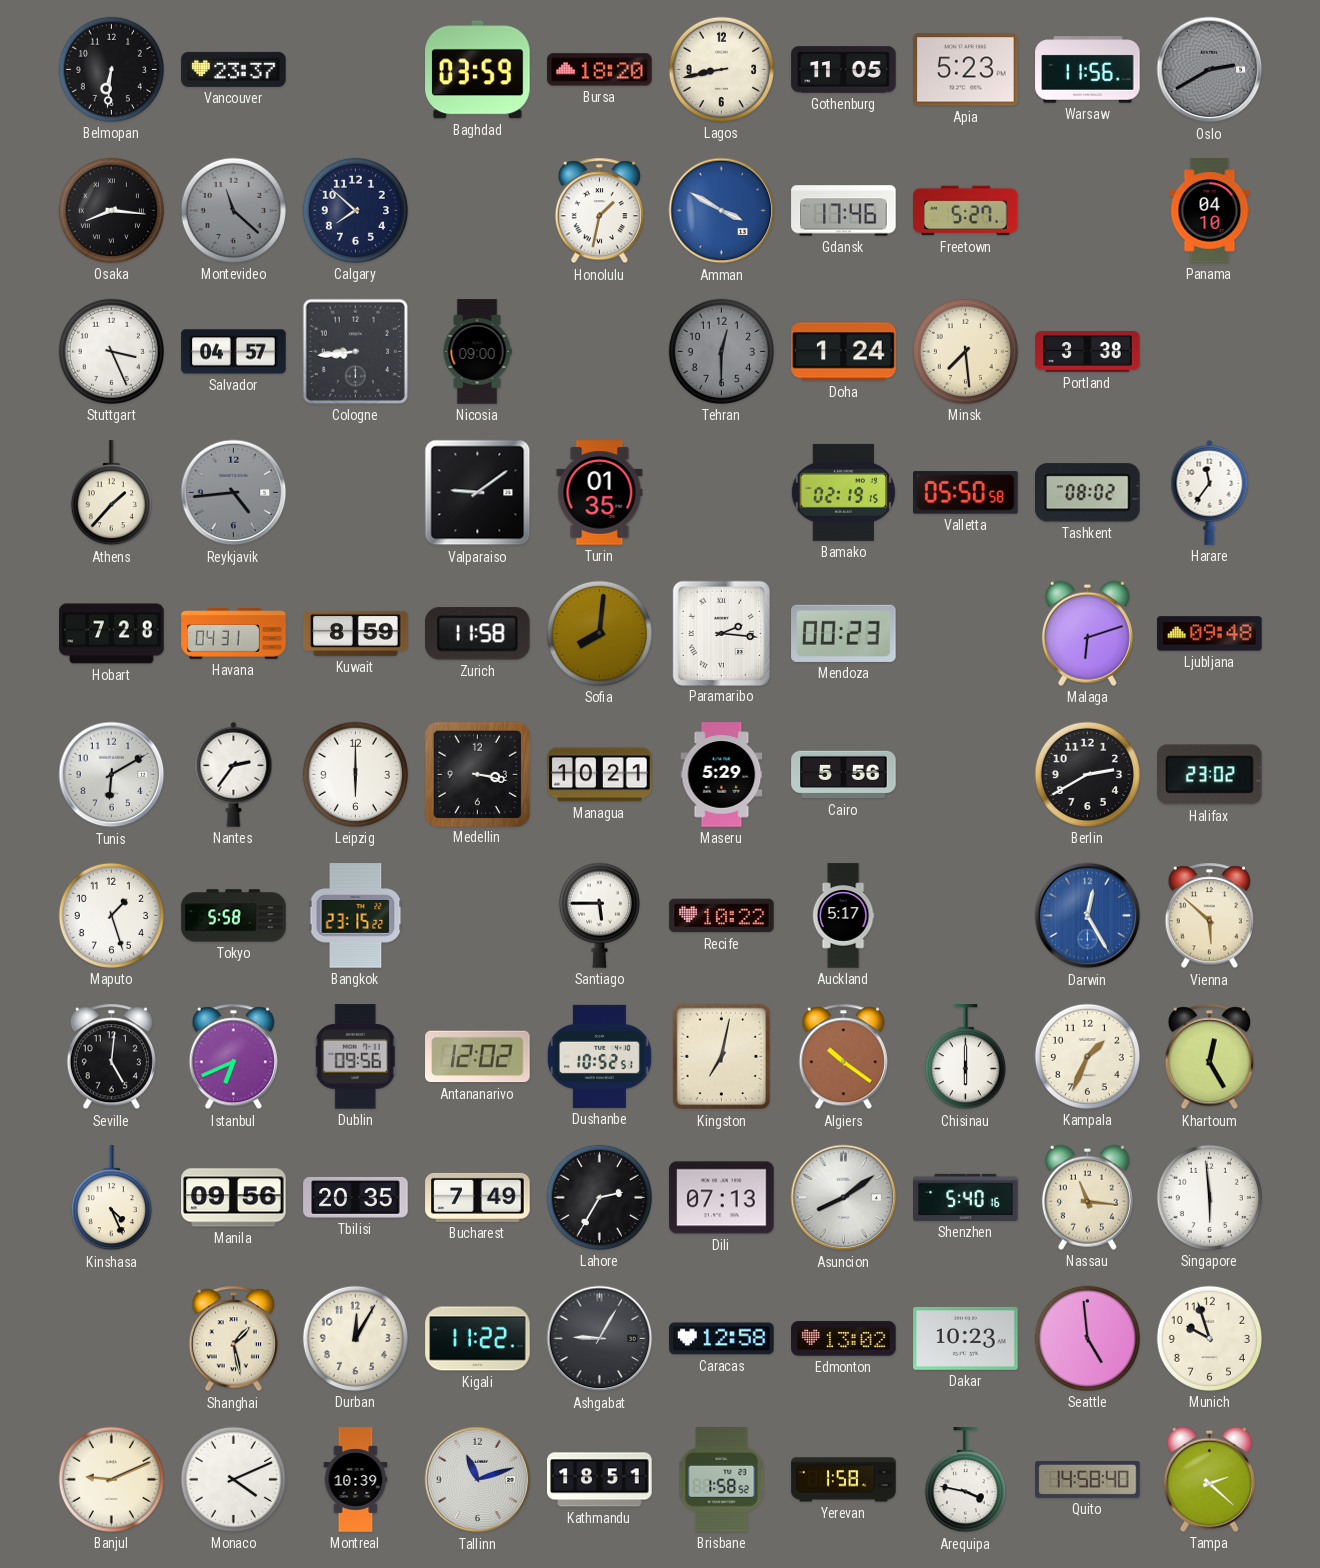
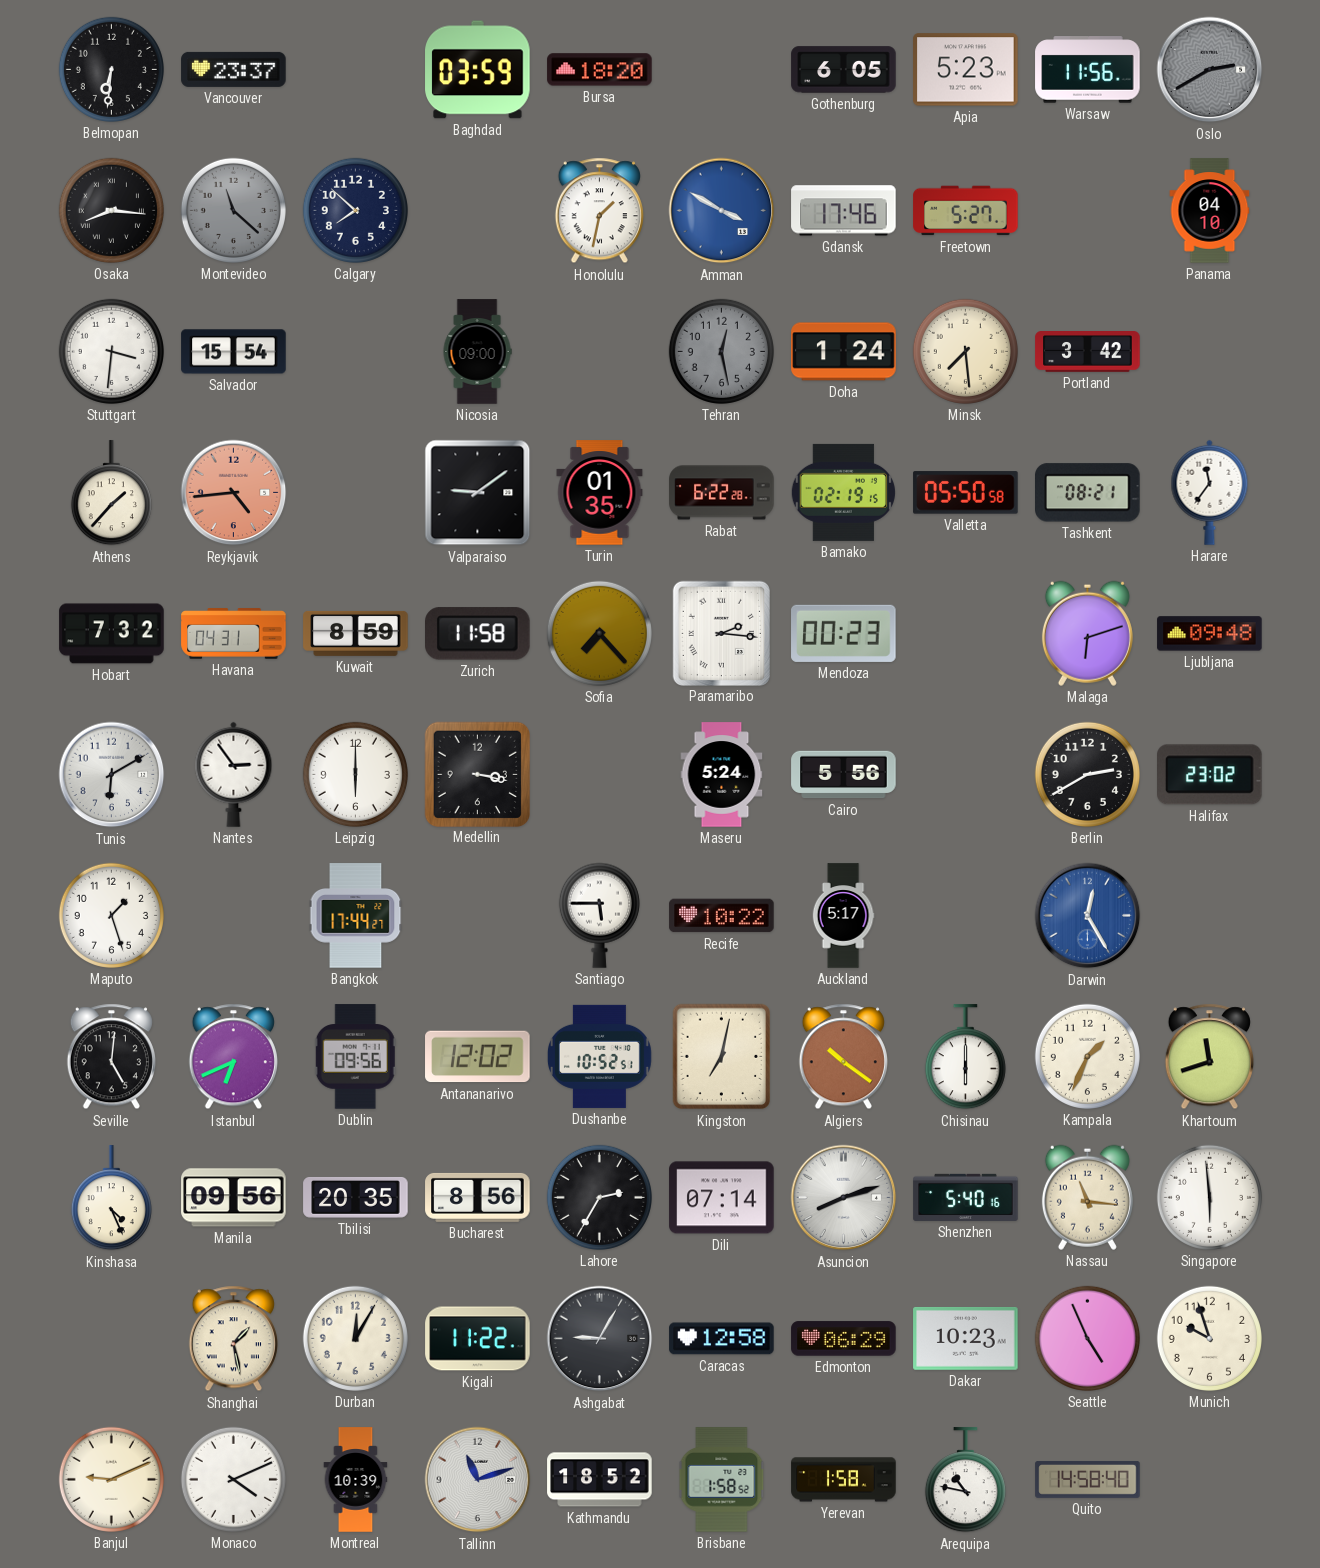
Lagos: 8:43 -> none
Gothenburg: 11:05 -> 6:05
Stuttgart: 3:26 -> 3:31
Salvador: 04:57 -> 15:54
Cologne: 8:44 -> none
Tehran: 12:30 -> 12:28
Portland: 3:38 -> 3:42
Reykjavik dial: grey -> salmon
Rabat: none -> 6:22
Tashkent: 08:02 -> 08:21
Hobart: 7:28 -> 7:32
Sofia: 8:01 -> 7:23
Nantes: 2:36 -> 2:54
Managua: 10:21 -> none
Maseru: 5:29 -> 5:24
Tokyo: 5:58 -> none
Bangkok: 23:15 -> 17:44
Vienna: 5:52 -> none
Khartoum: 12:25 -> 11:42
Bucharest: 7:49 -> 8:56
Dili: 07:13 -> 07:14
Asuncion: 8:09 -> 8:12
Edmonton: 13:02 -> 06:29
Seattle: 4:59 -> 4:56
Kathmandu: 18:51 -> 18:52
Arequipa: 3:47 -> 10:47
Tampa: 2:22 -> none
